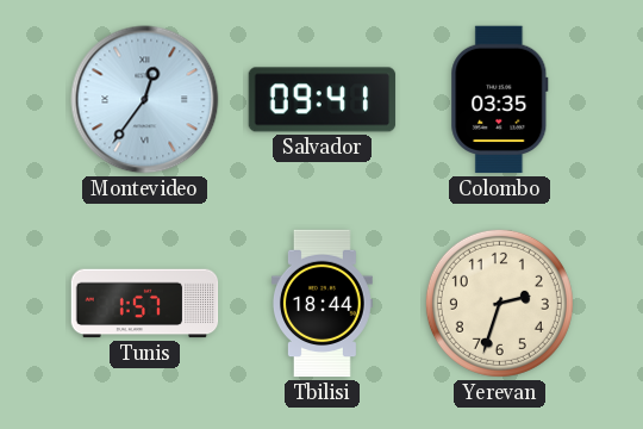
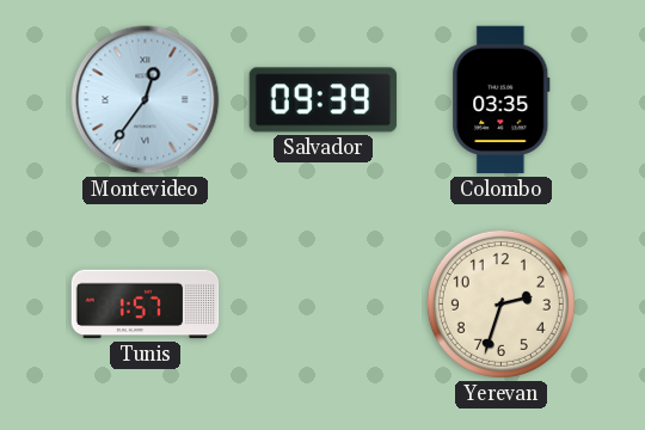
Salvador: 09:41 -> 09:39
Tbilisi: 18:44 -> none
